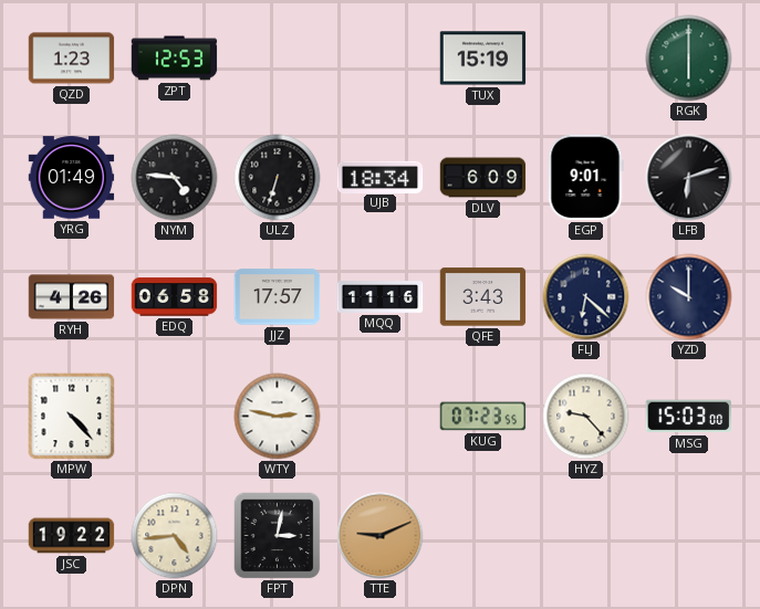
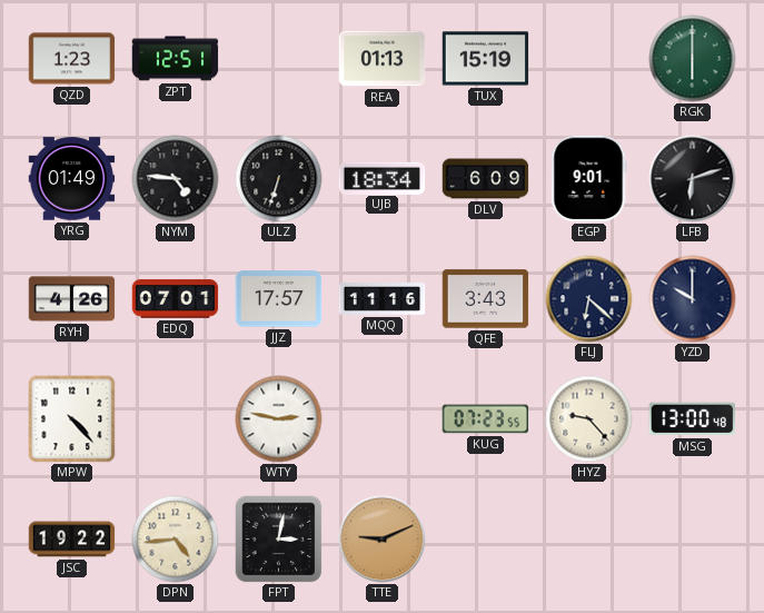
ZPT: 12:53 -> 12:51
REA: none -> 01:13
EDQ: 06:58 -> 07:01
MSG: 15:03 -> 13:00
